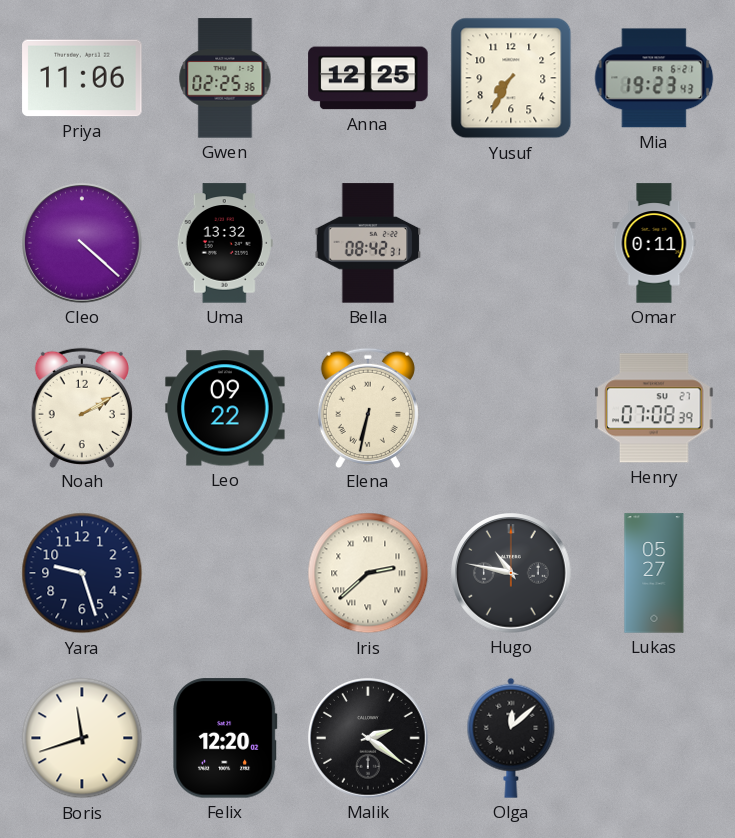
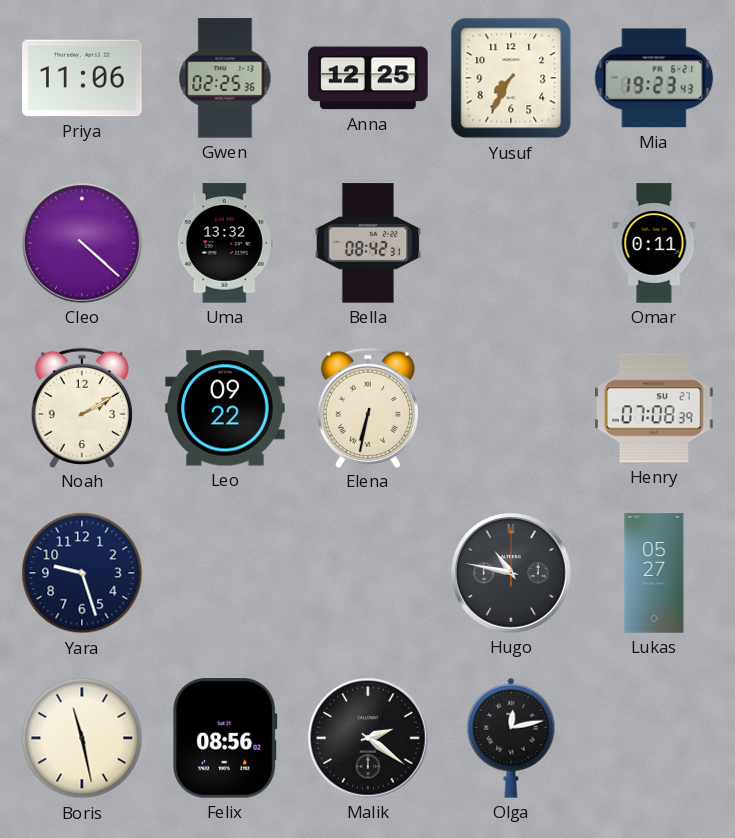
Iris: 2:38 -> none
Boris: 11:42 -> 11:28
Felix: 12:20 -> 08:56
Olga: 12:08 -> 12:13
